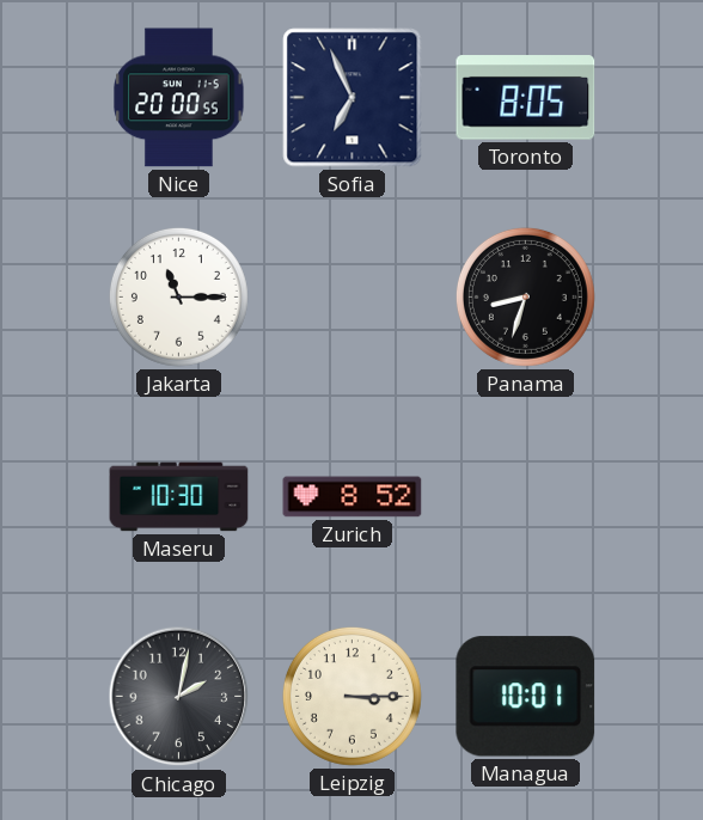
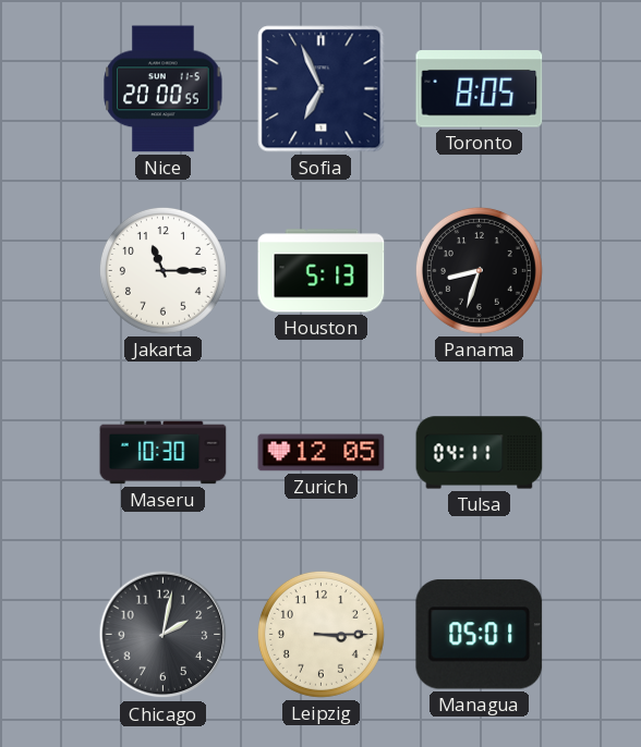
Houston: none -> 5:13
Zurich: 8:52 -> 12:05
Tulsa: none -> 04:11
Managua: 10:01 -> 05:01
